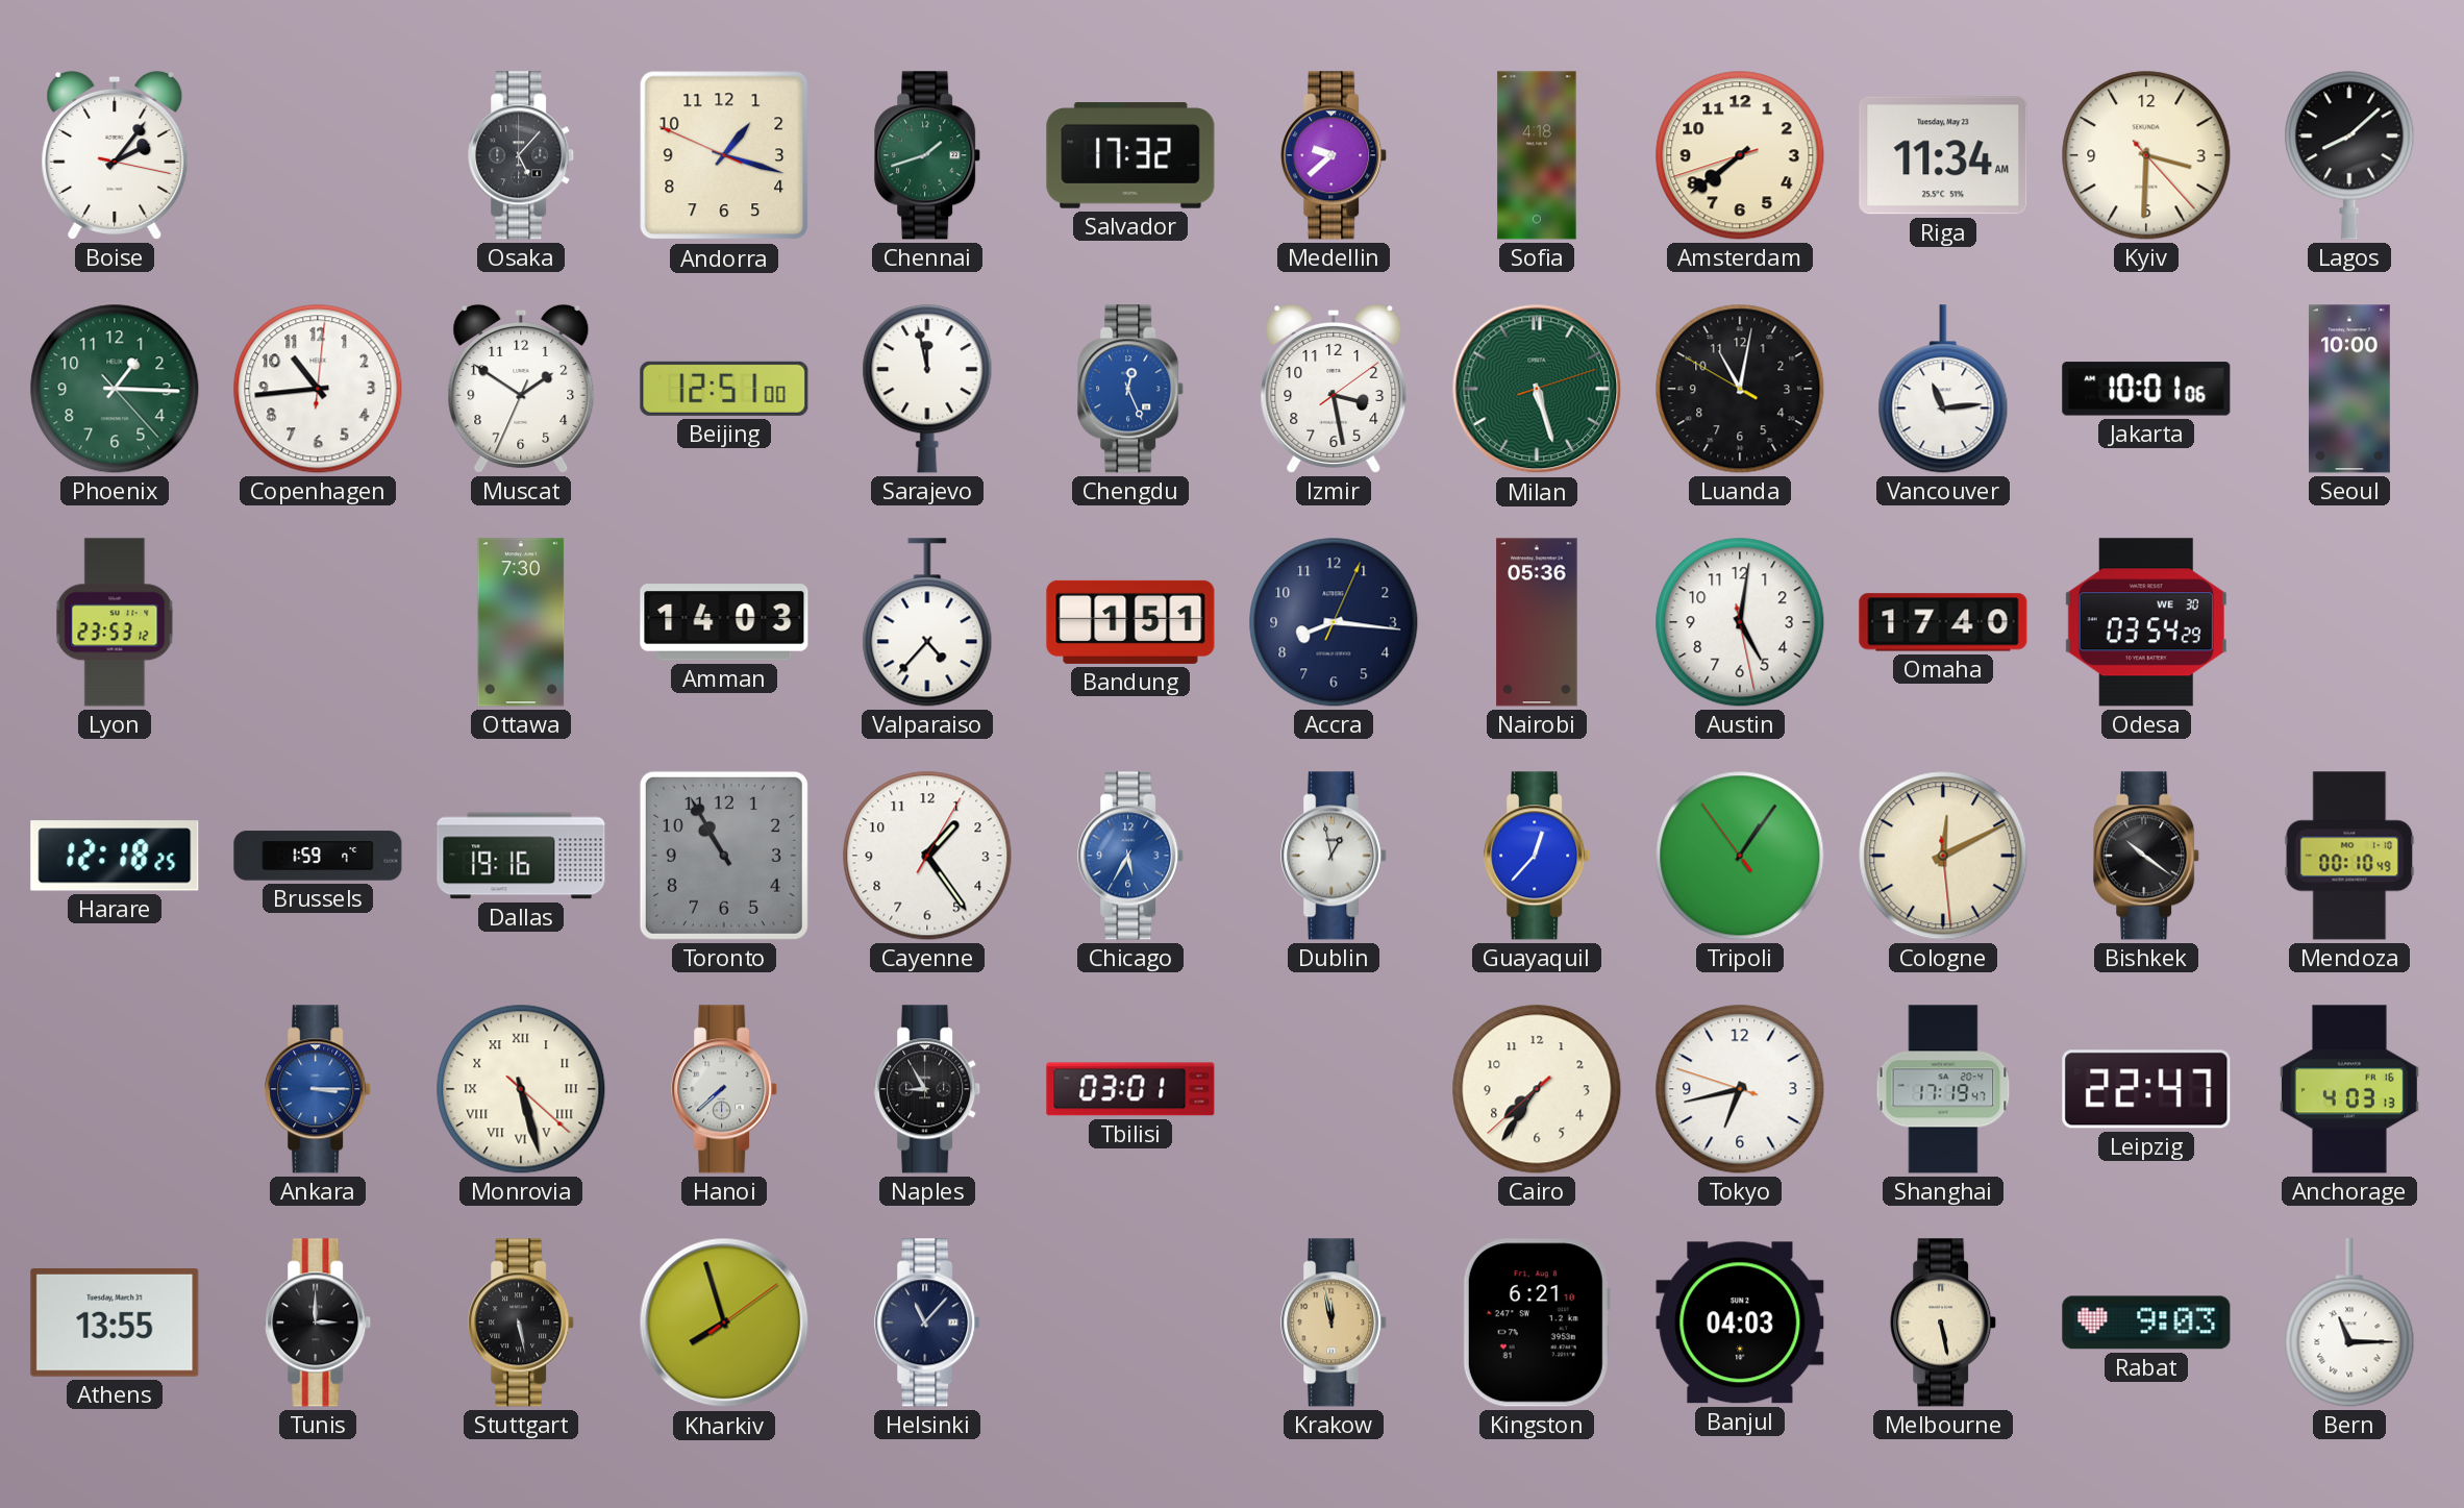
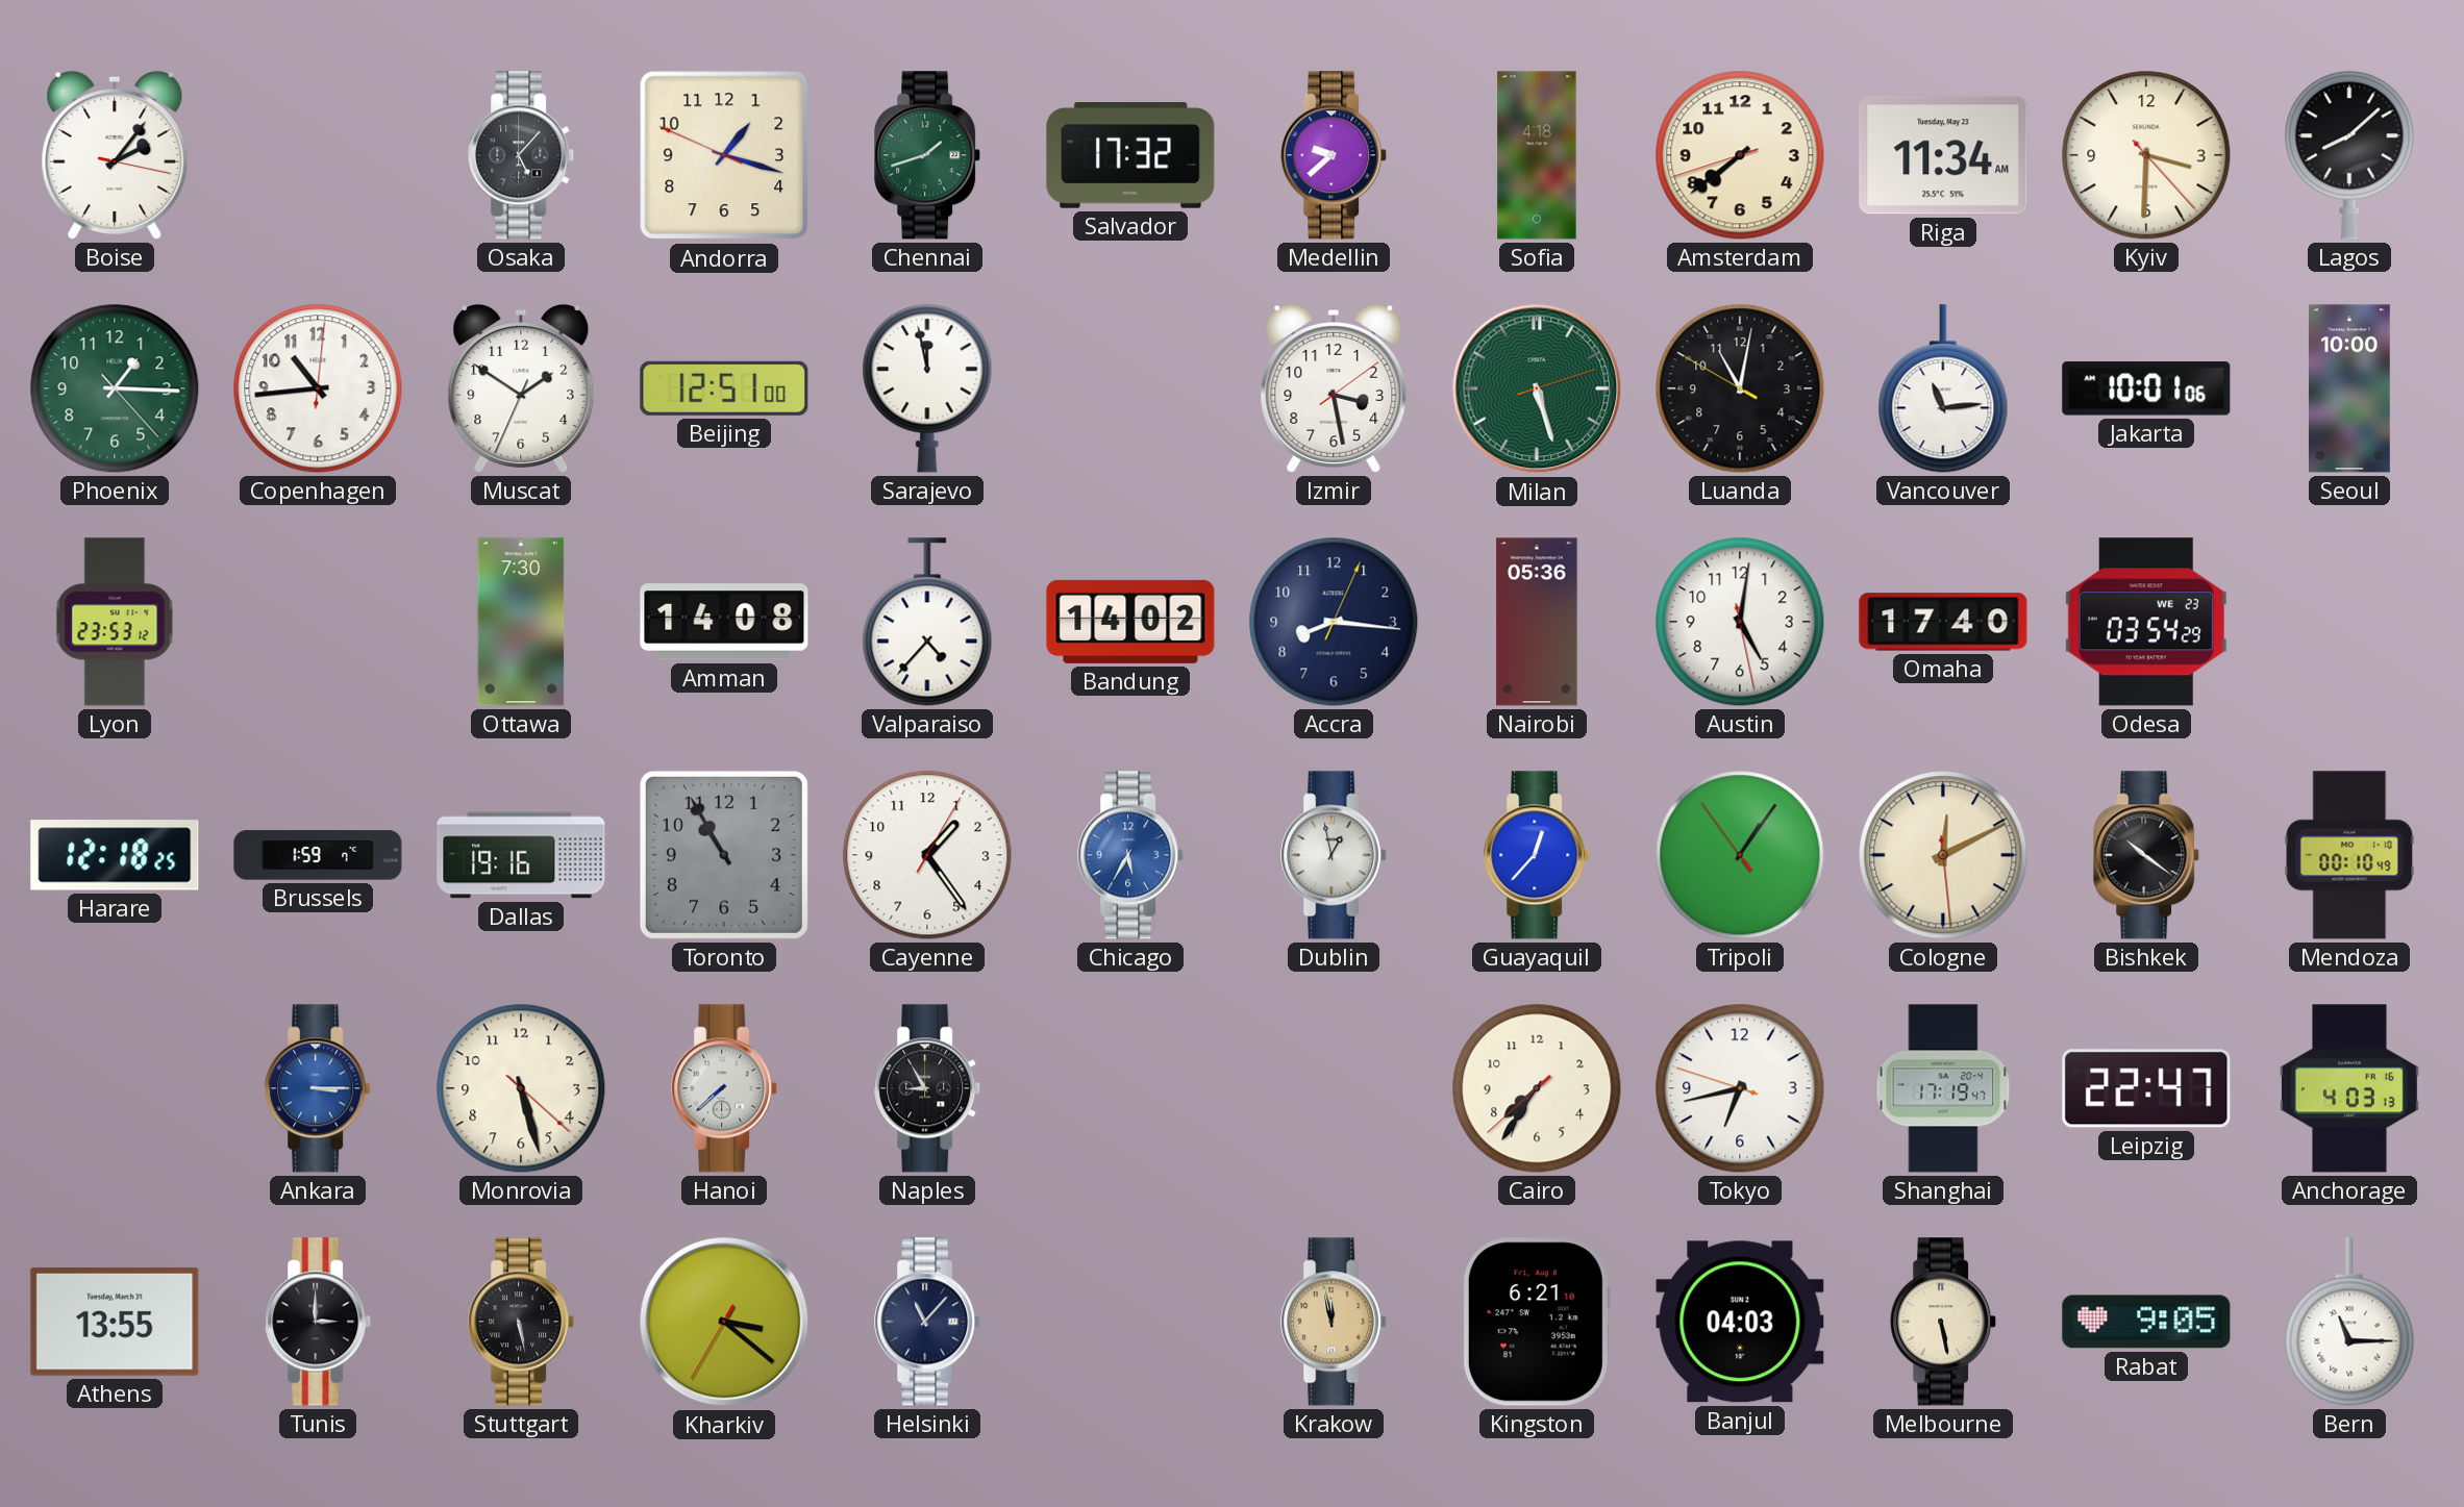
Chengdu: 12:26 -> none
Amman: 14:03 -> 14:08
Bandung: 1:51 -> 14:02
Odesa date: WE 30 -> WE 23
Monrovia numerals: Roman -> Arabic
Tbilisi: 03:01 -> none
Kharkiv: 7:57 -> 3:21
Rabat: 9:03 -> 9:05
